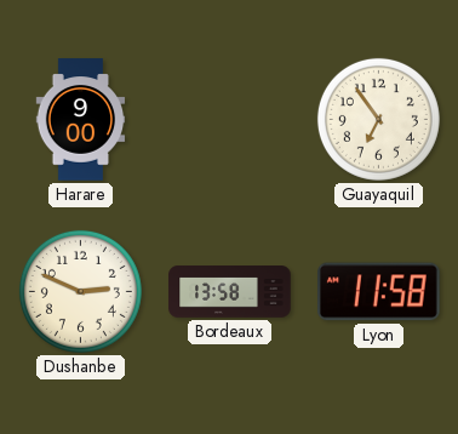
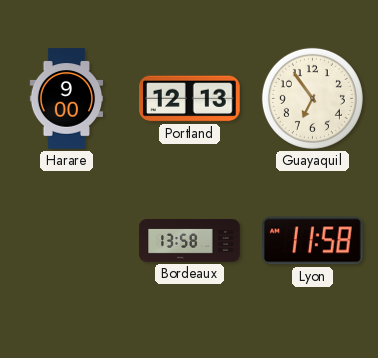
Portland: none -> 12:13
Dushanbe: 2:49 -> none
